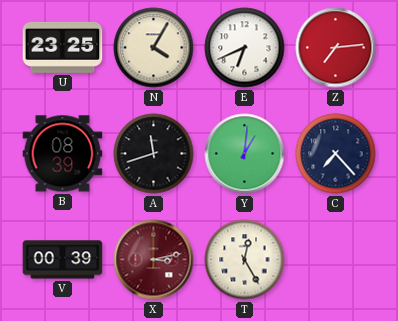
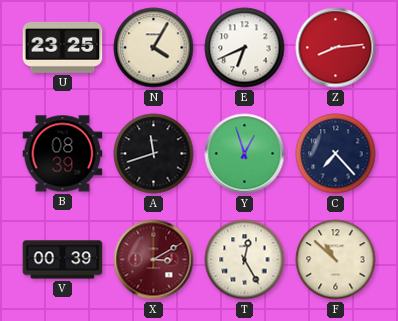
Z: 7:14 -> 8:14
Y: 1:01 -> 12:57
X: 3:13 -> 3:10
F: none -> 10:52
